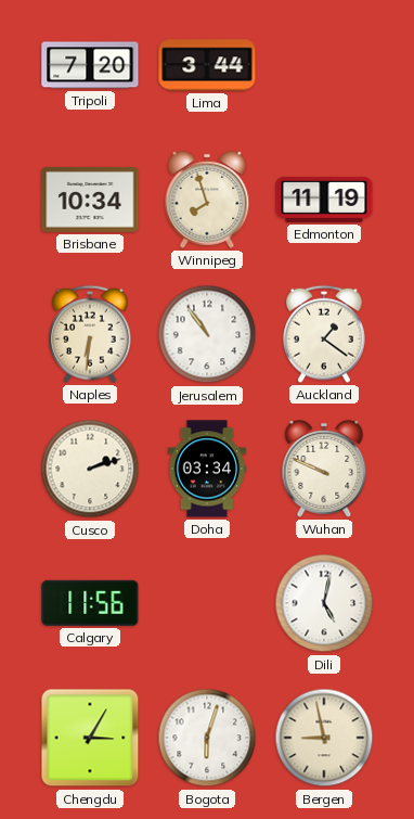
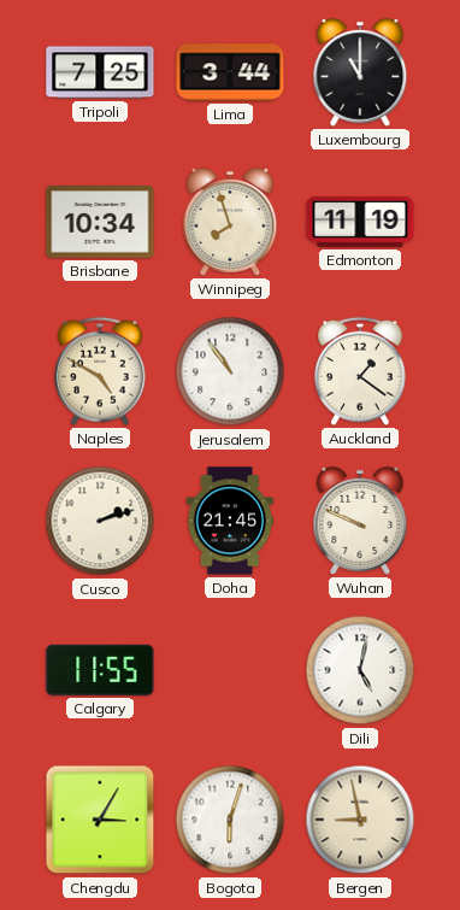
Tripoli: 7:20 -> 7:25
Luxembourg: none -> 11:00
Naples: 6:31 -> 4:50
Doha: 03:34 -> 21:45
Calgary: 11:56 -> 11:55
